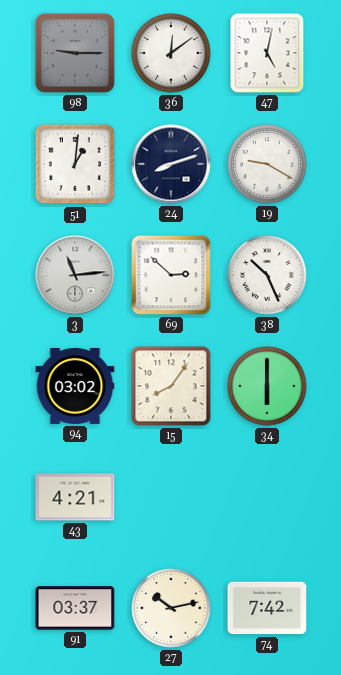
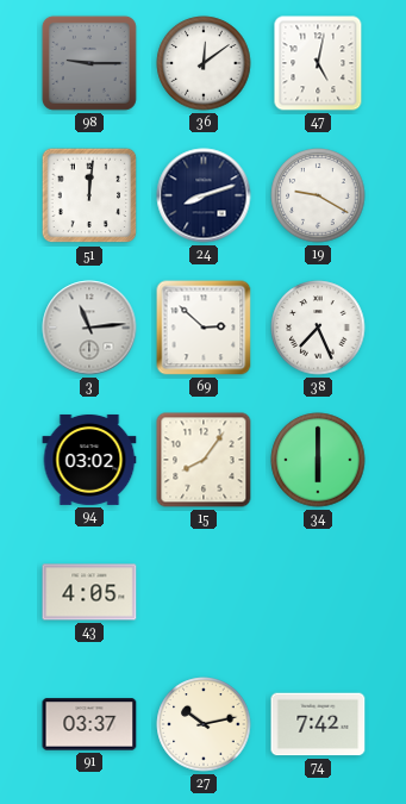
51: 1:01 -> 12:01
38: 10:26 -> 7:26
43: 4:21 -> 4:05
